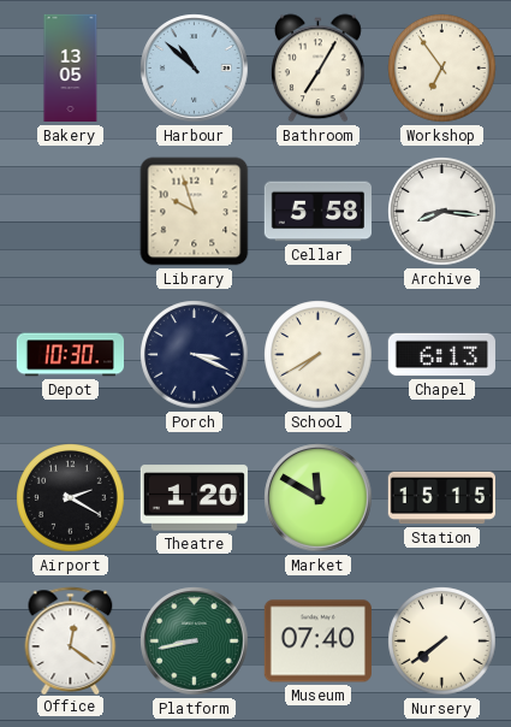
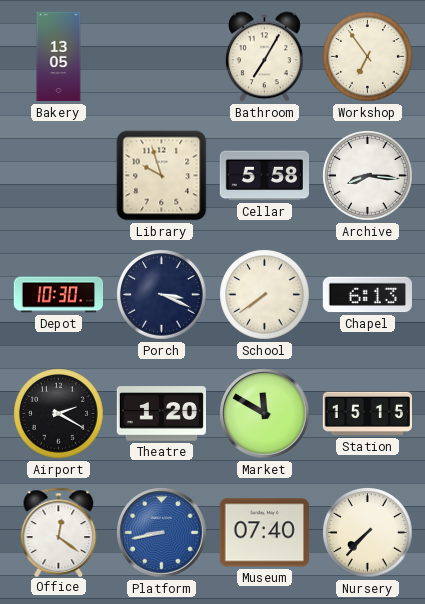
Harbour: 10:52 -> none
School: 7:40 -> 7:39
Platform dial: green -> blue
Nursery: 7:39 -> 7:37
